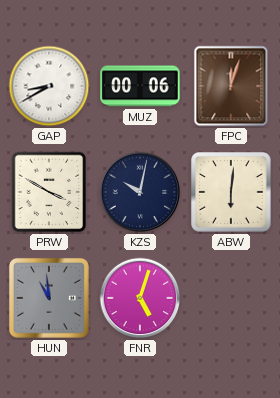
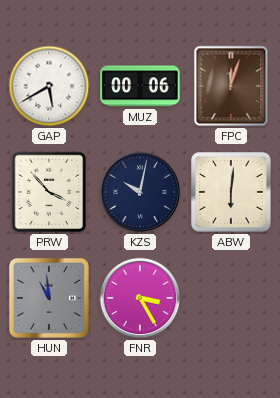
GAP: 8:40 -> 5:40
PRW: 3:50 -> 3:53
FNR: 5:03 -> 3:25
